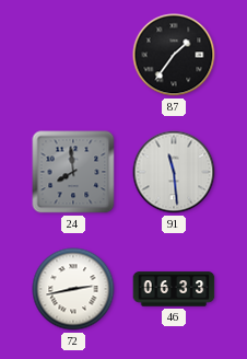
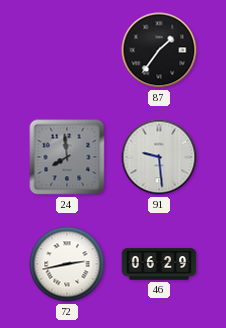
91: 11:29 -> 9:29
46: 06:33 -> 06:29
